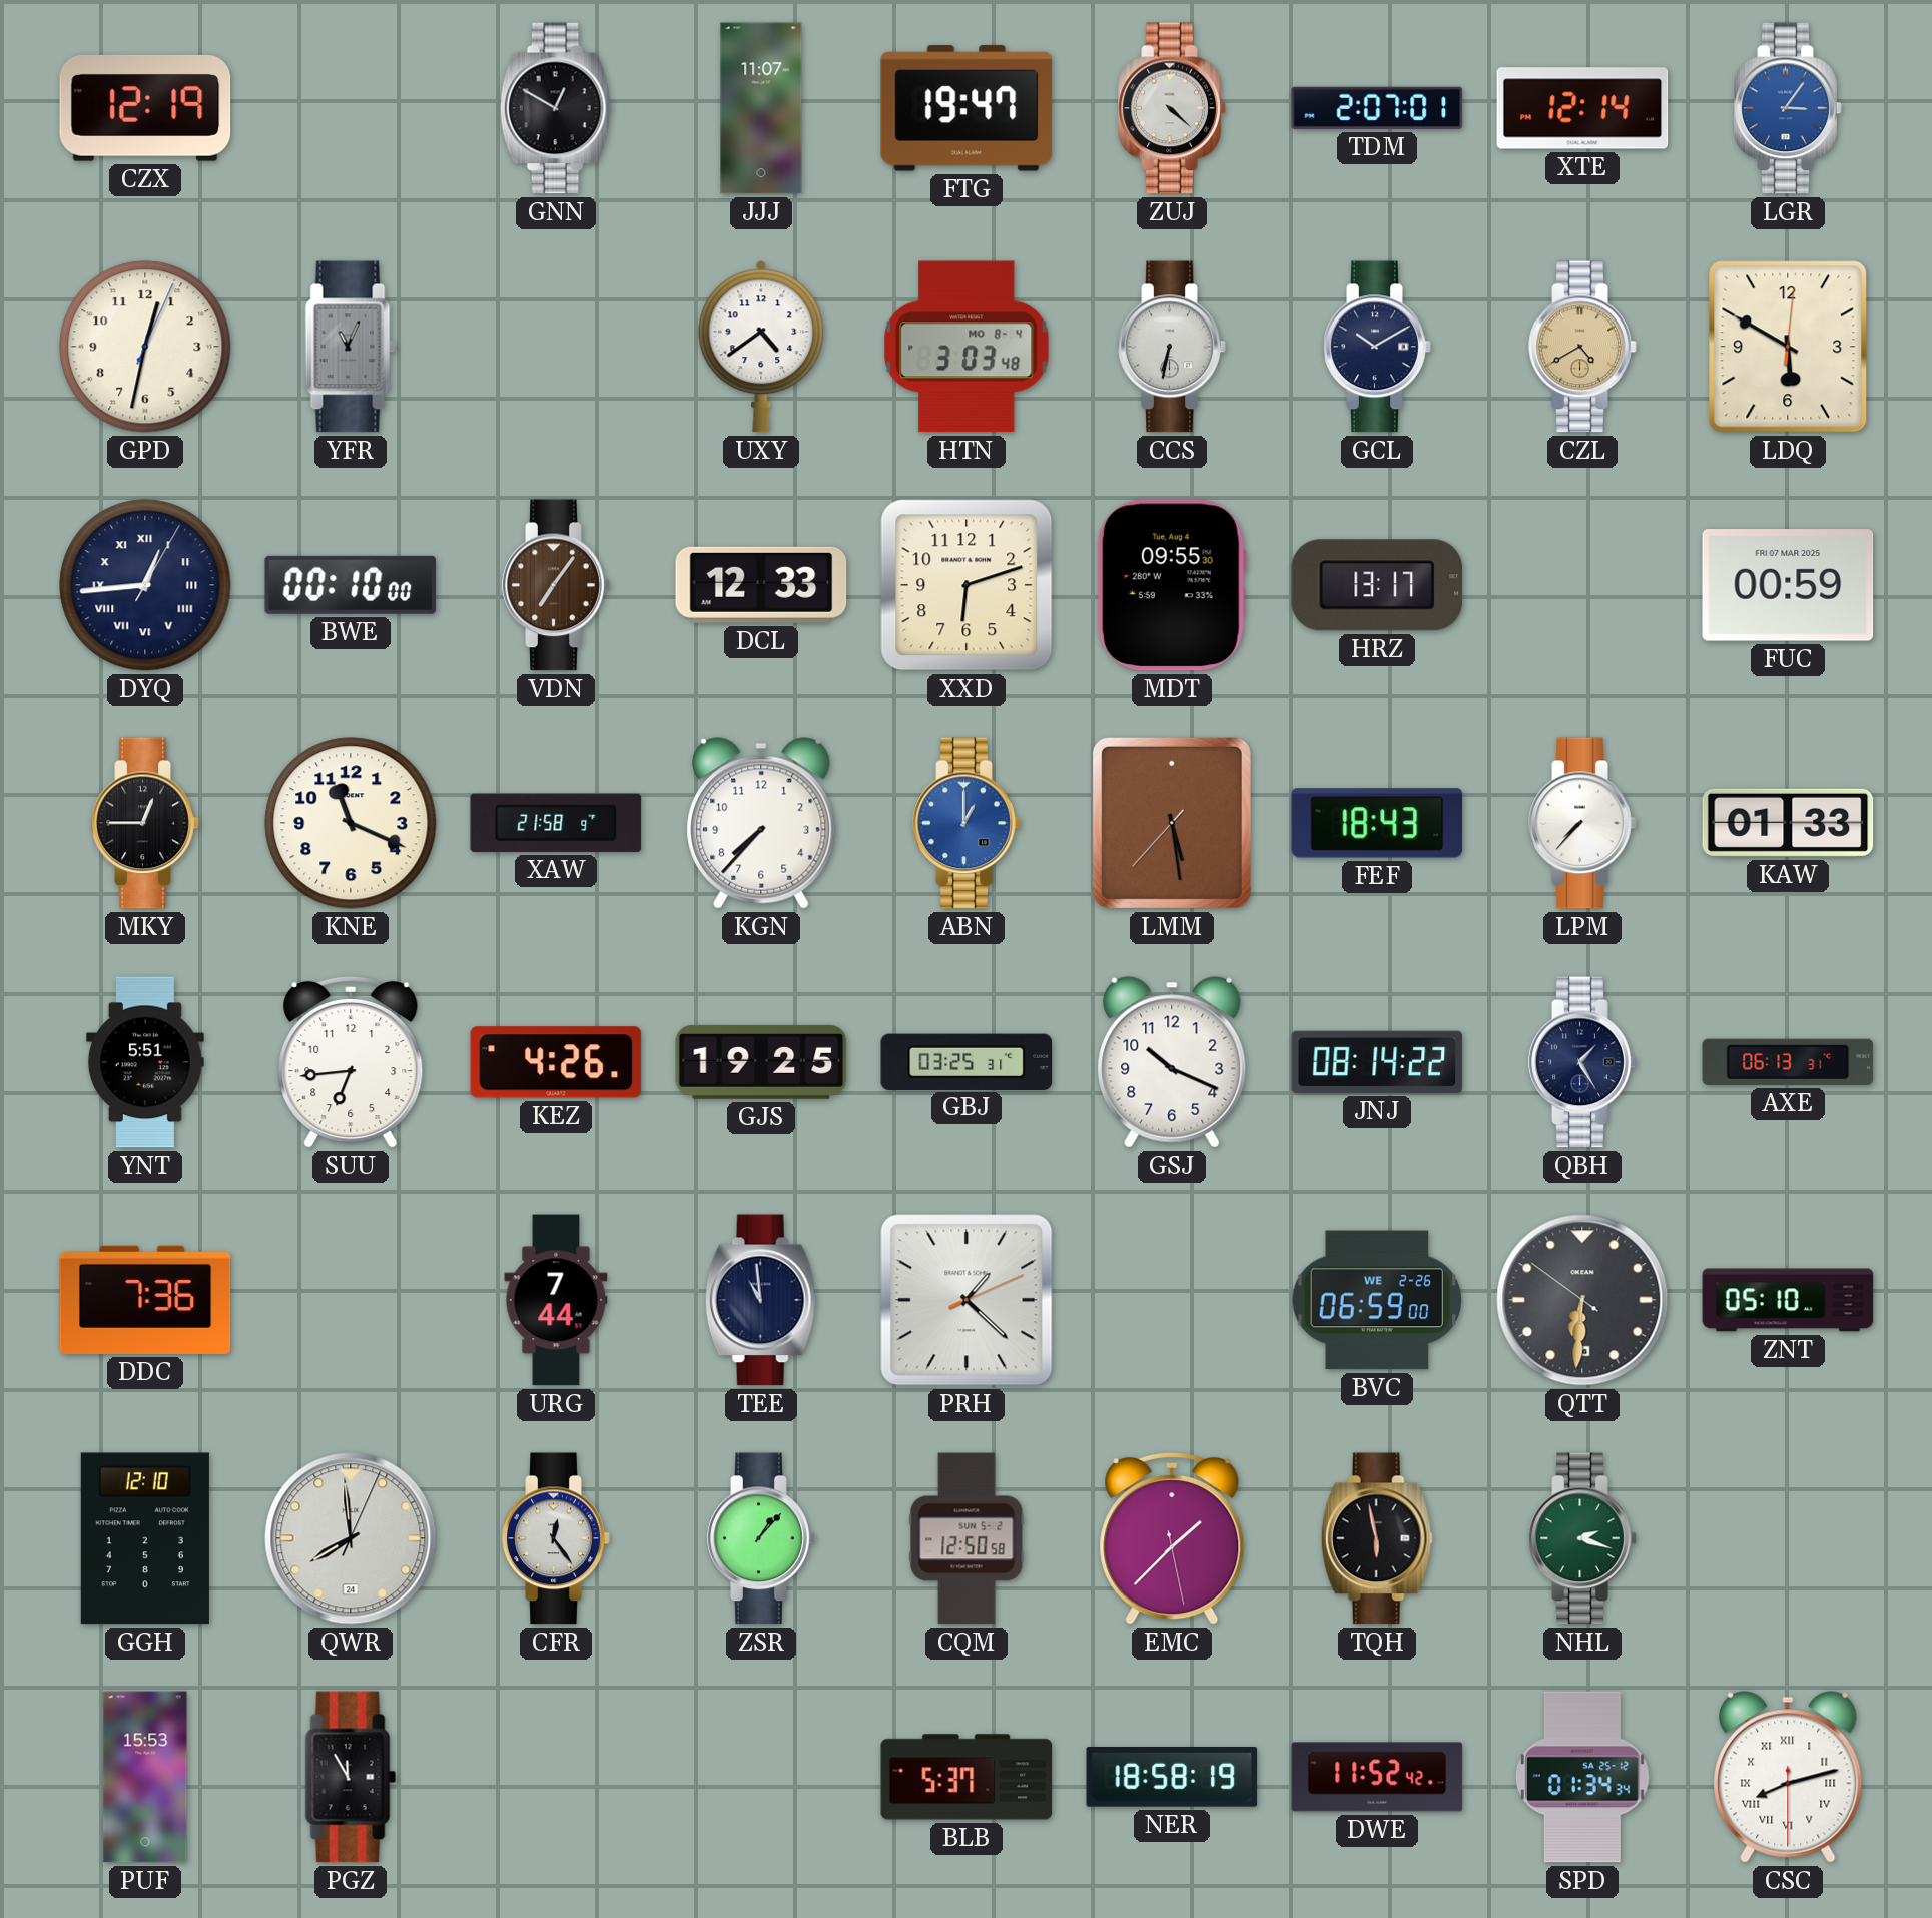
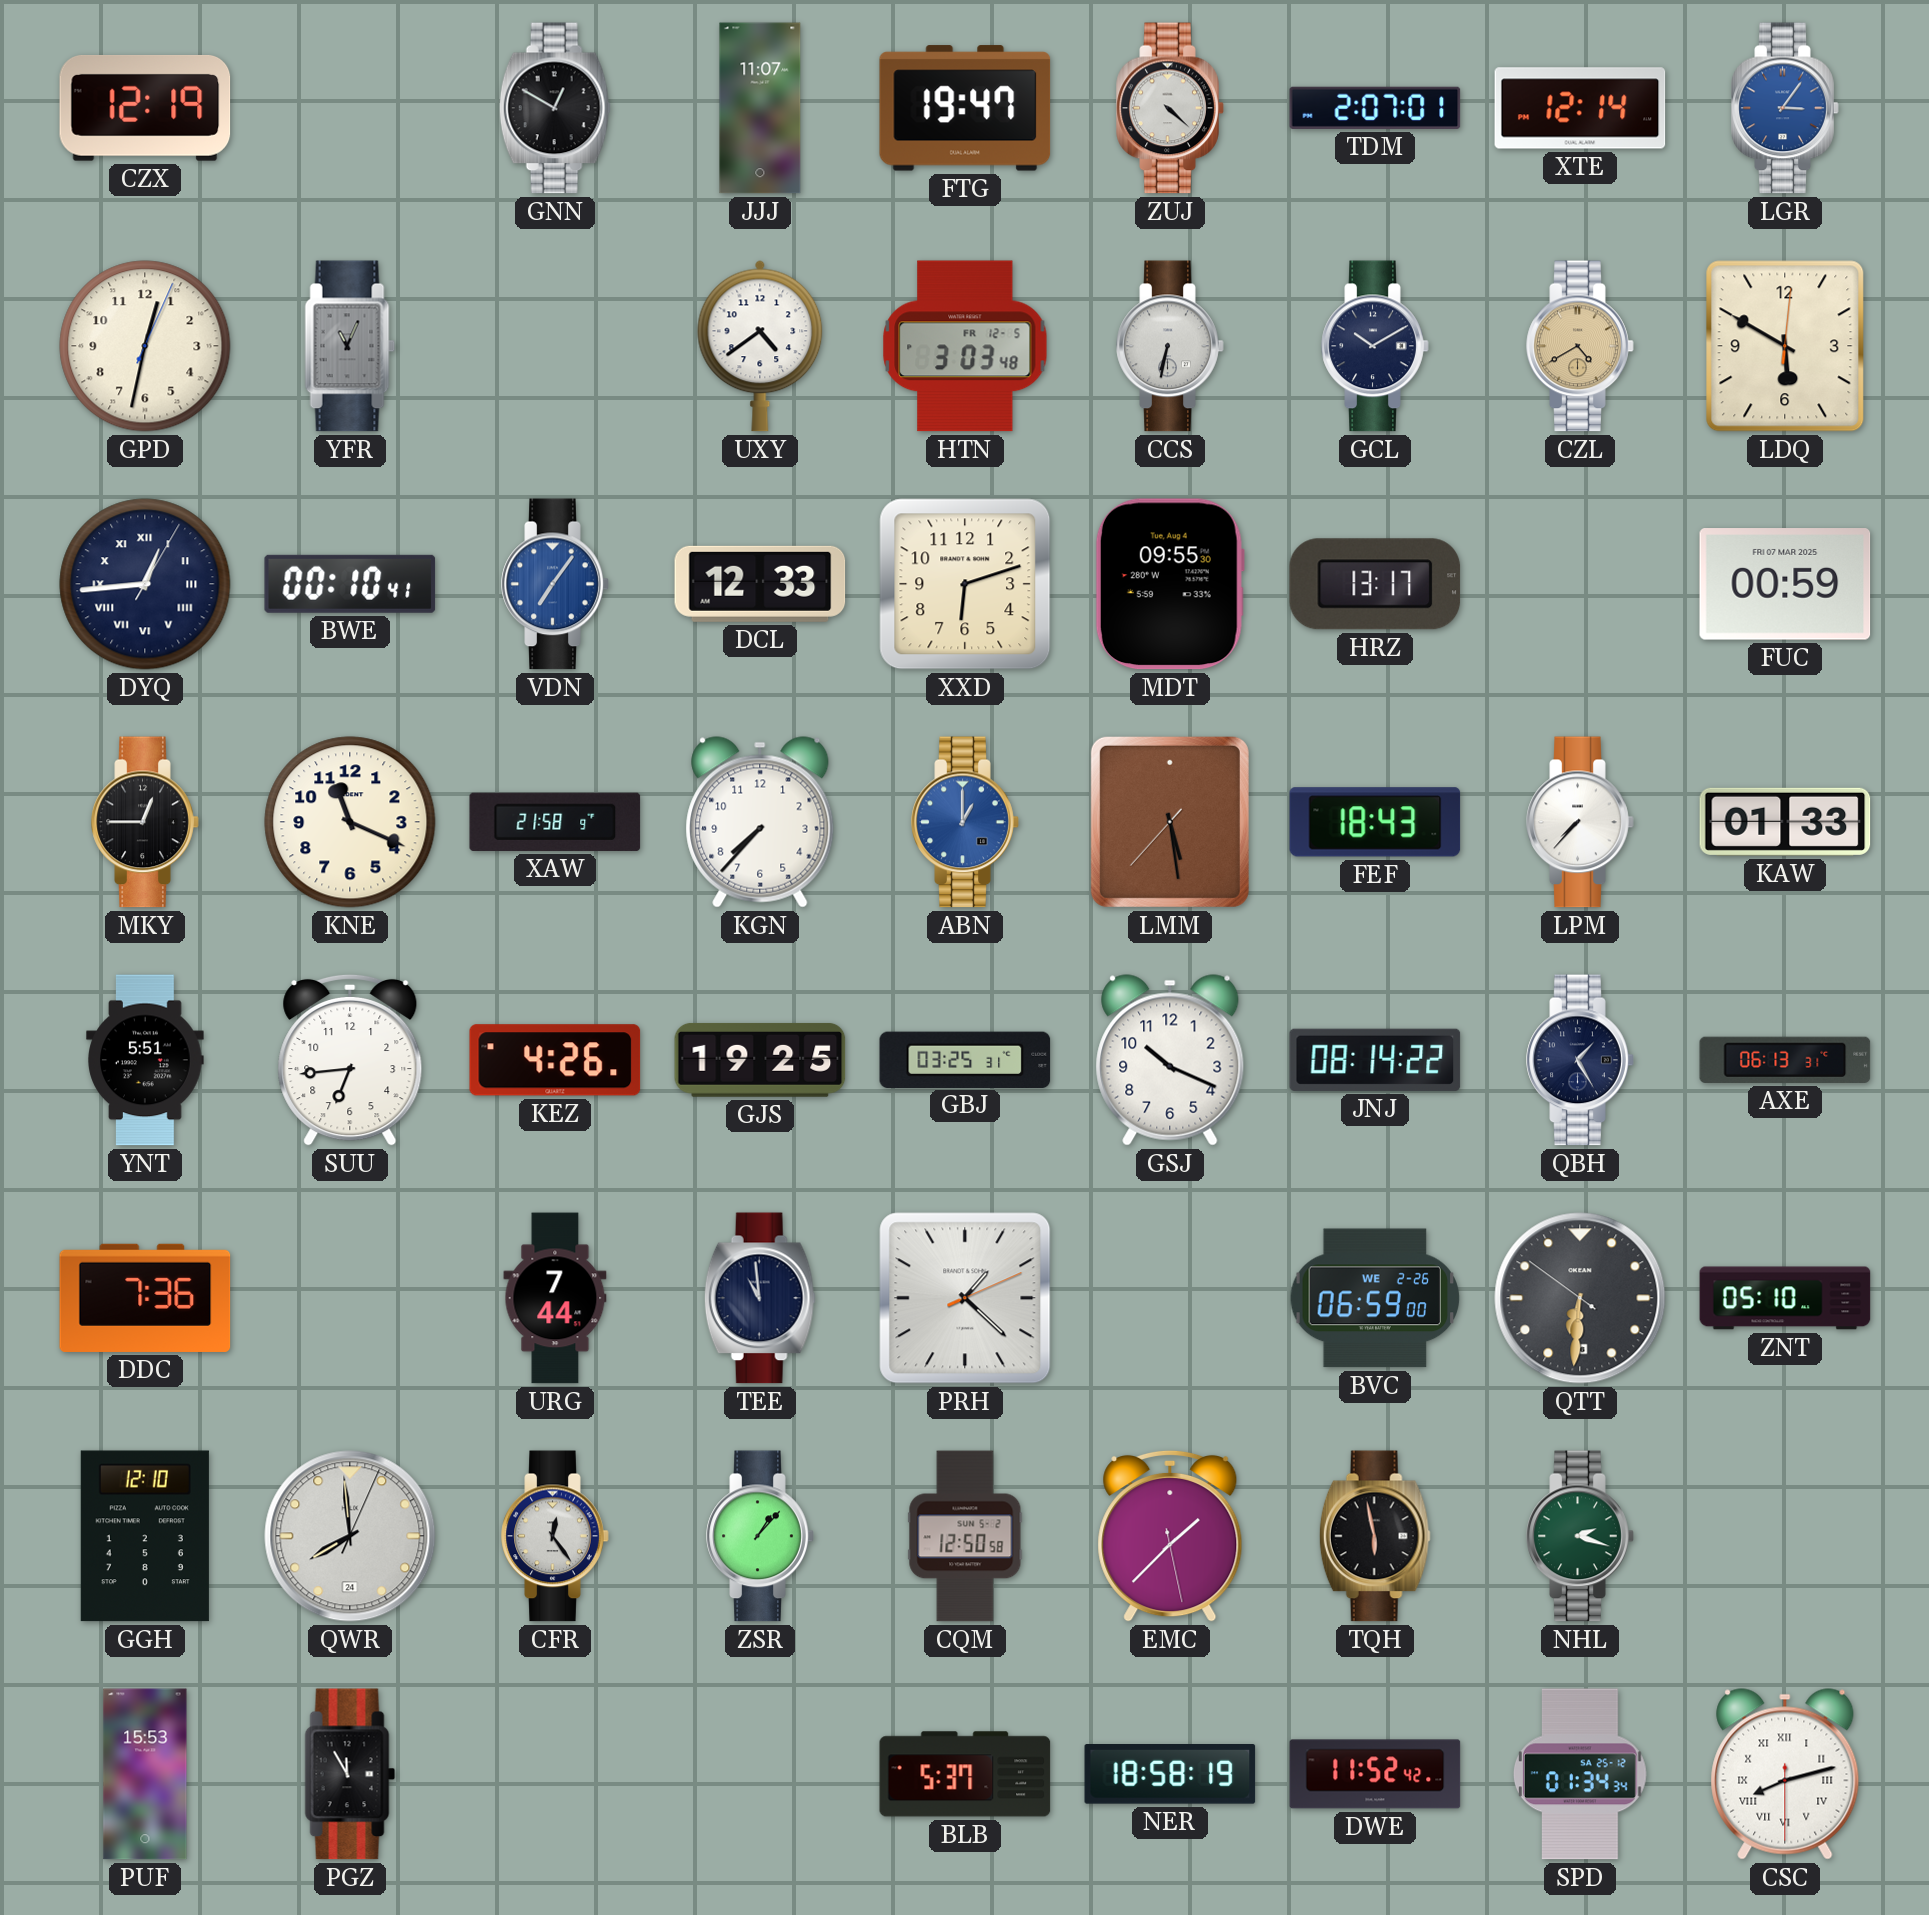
HTN date: MO 8-4 -> FR 12-5
BWE: 00:10:00 -> 00:10:41
VDN dial: brown -> blue
